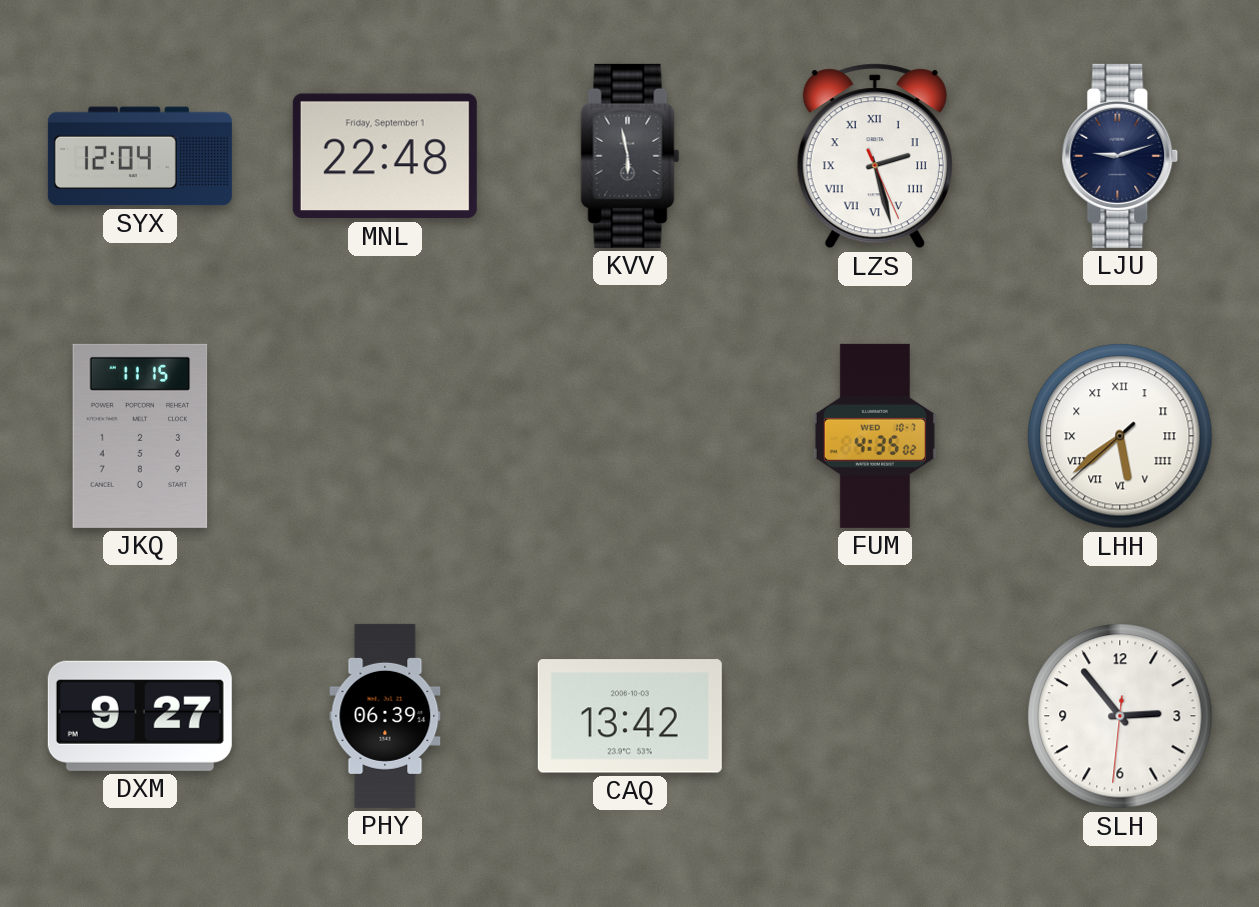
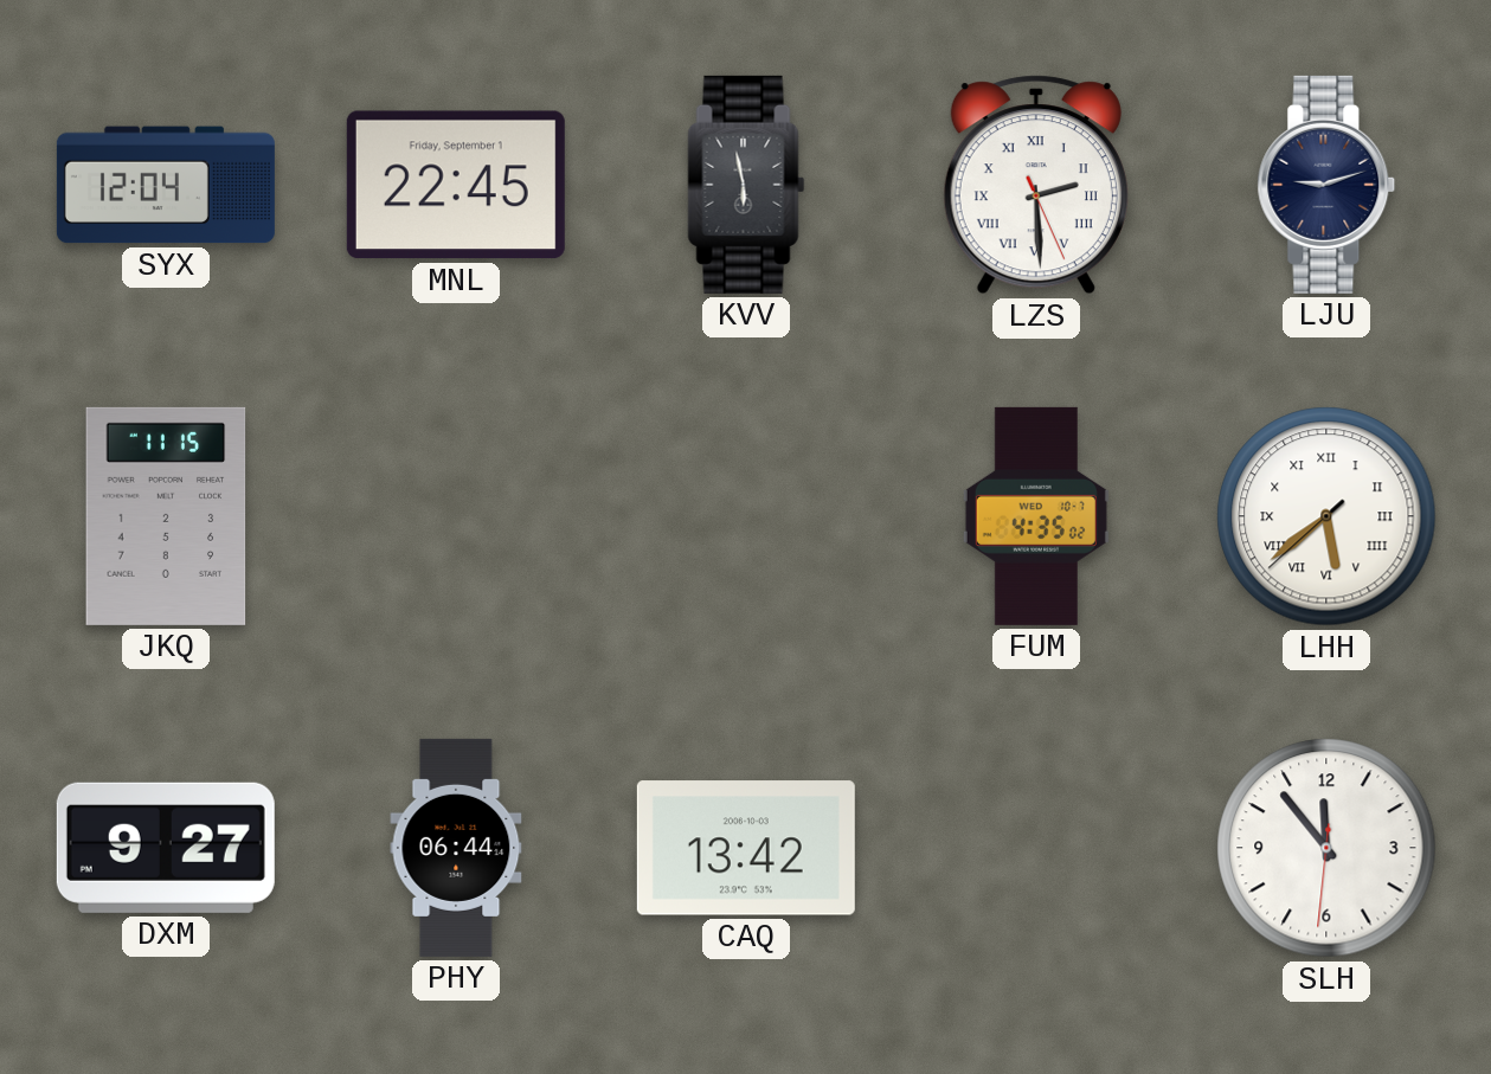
MNL: 22:48 -> 22:45
LZS: 2:27 -> 2:29
PHY: 06:39 -> 06:44
SLH: 2:53 -> 11:53
